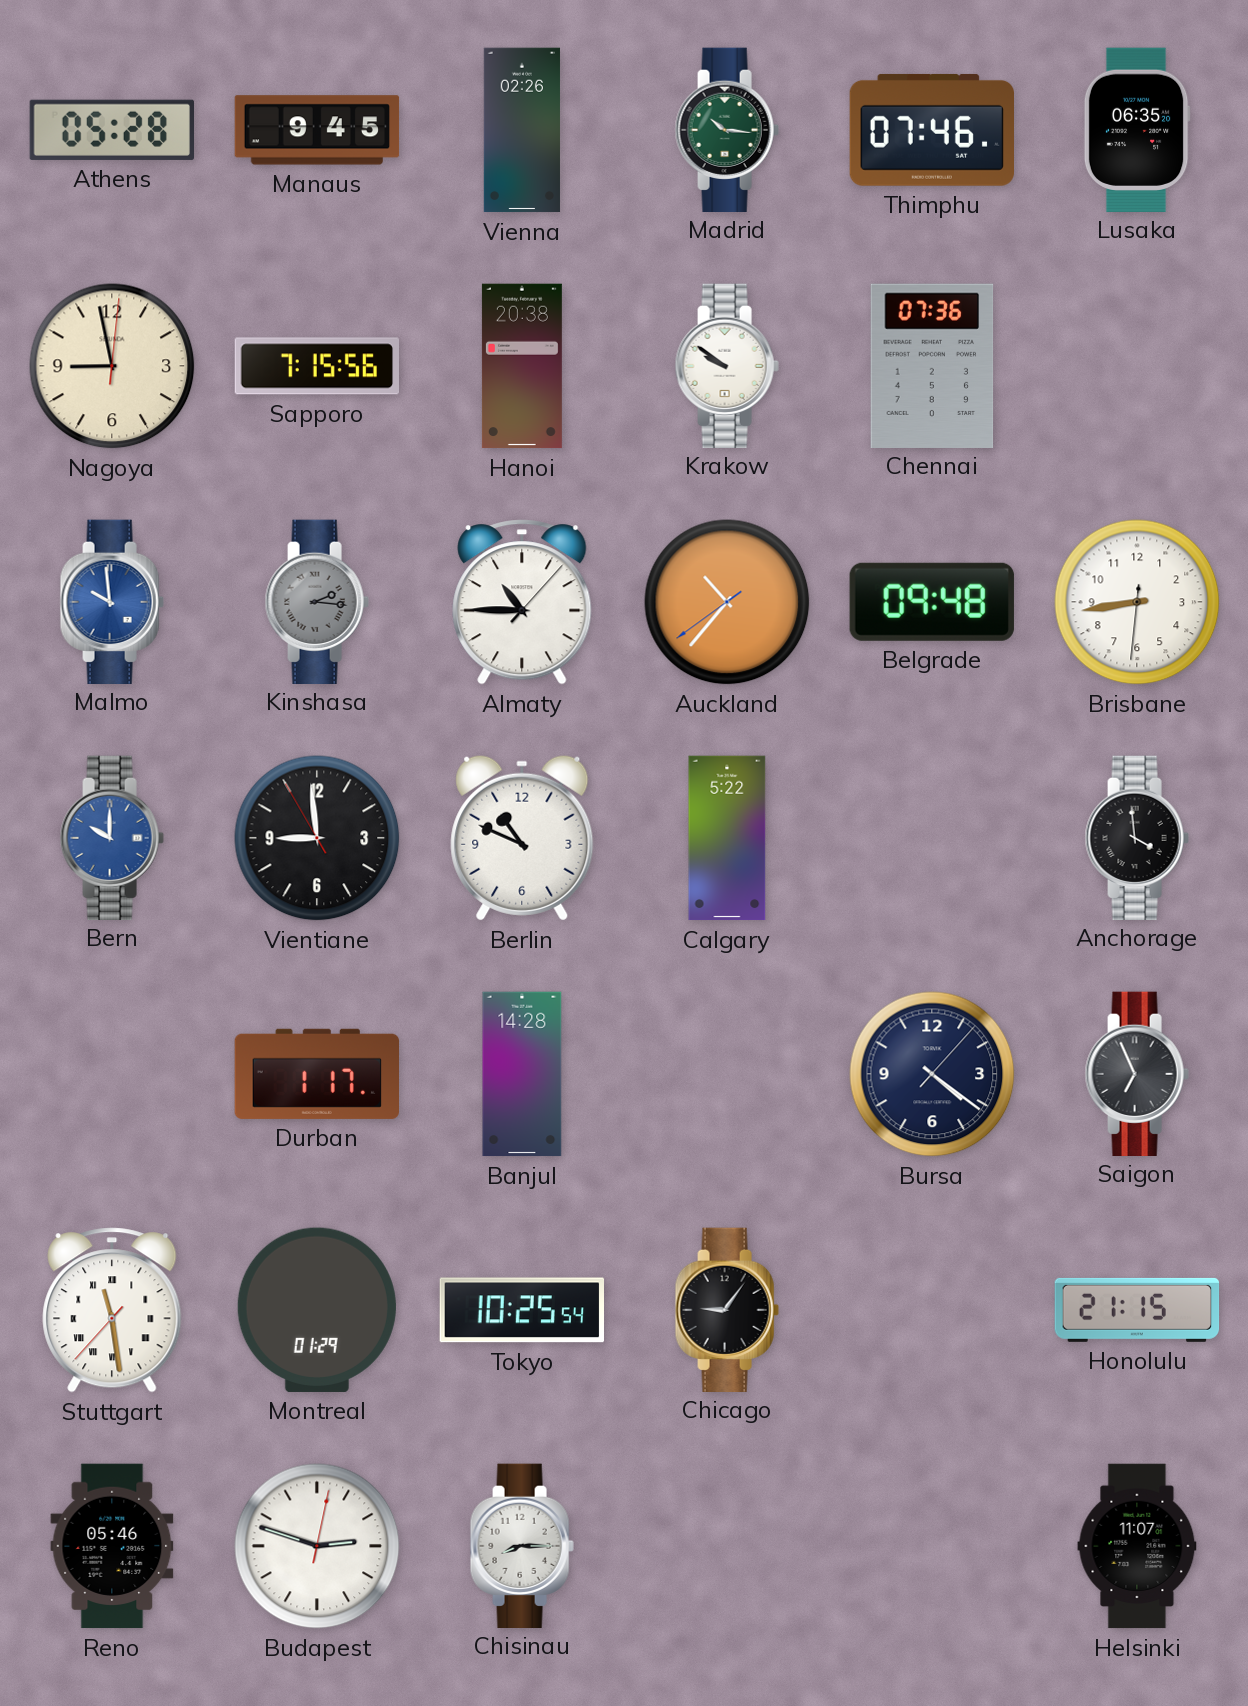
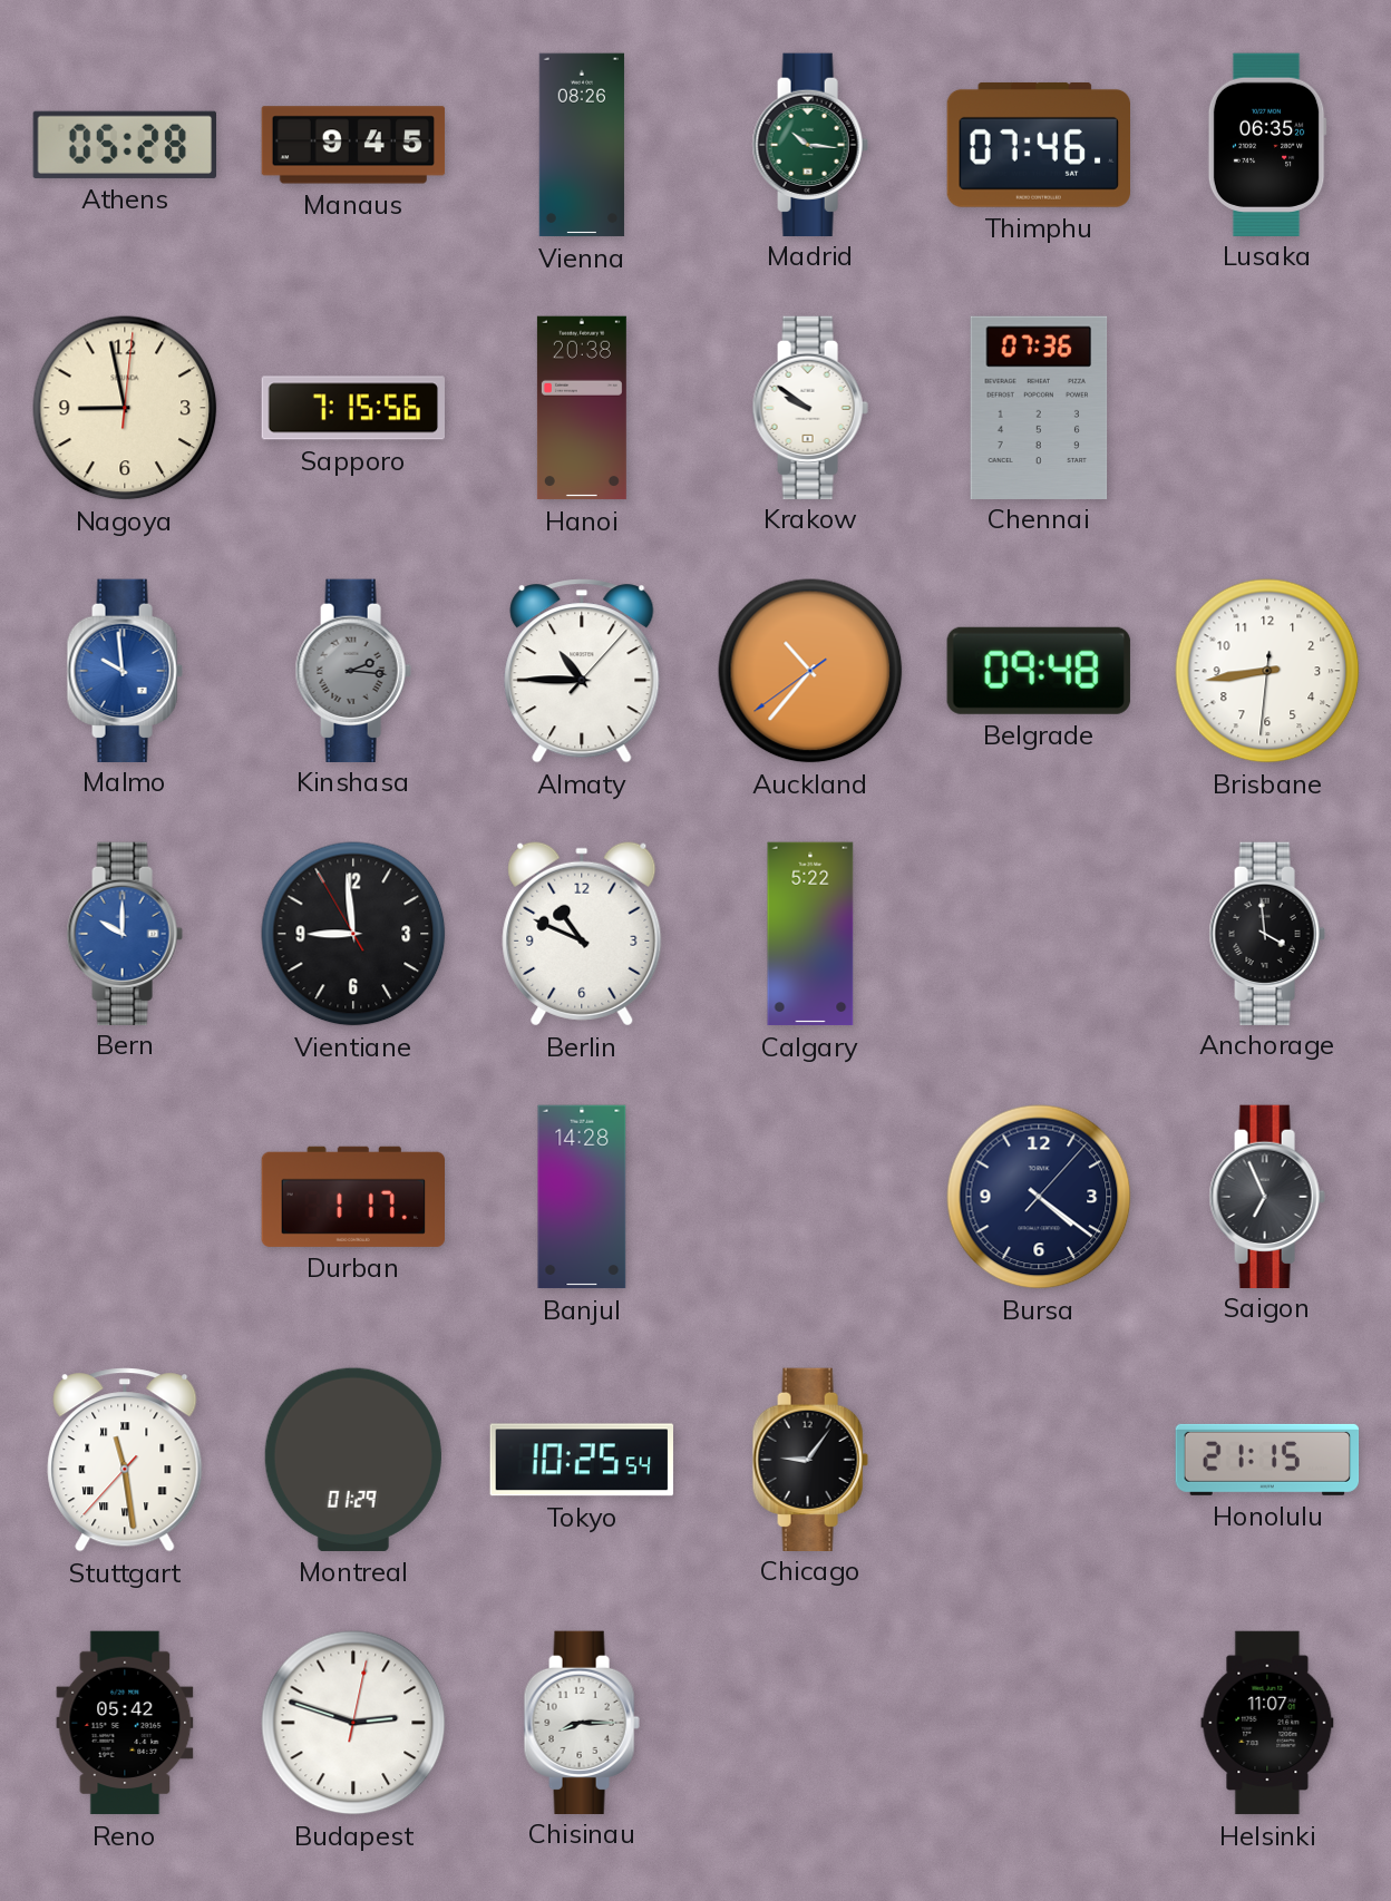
Vienna: 02:26 -> 08:26
Reno: 05:46 -> 05:42
